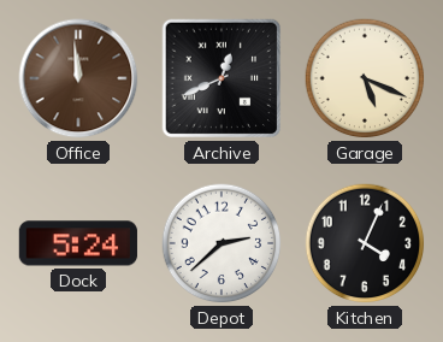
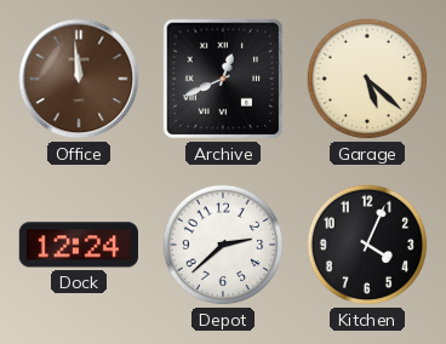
Garage: 5:19 -> 5:22
Dock: 5:24 -> 12:24
